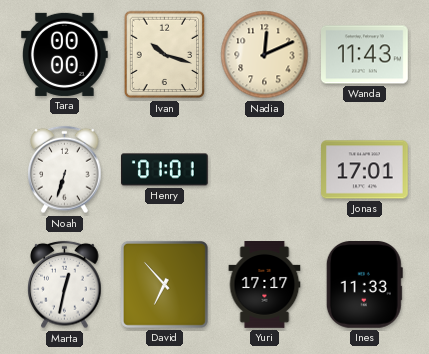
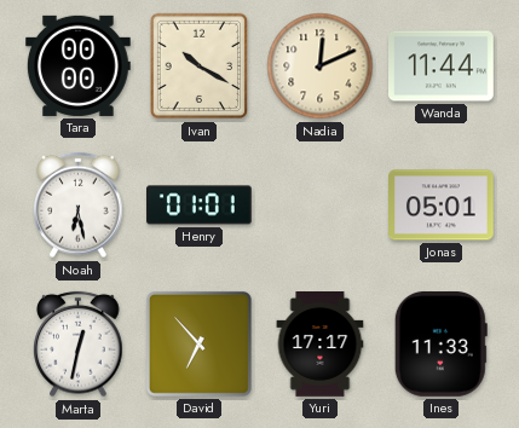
Ivan: 10:18 -> 10:20
Wanda: 11:43 -> 11:44
Noah: 6:33 -> 6:28
Jonas: 17:01 -> 05:01
